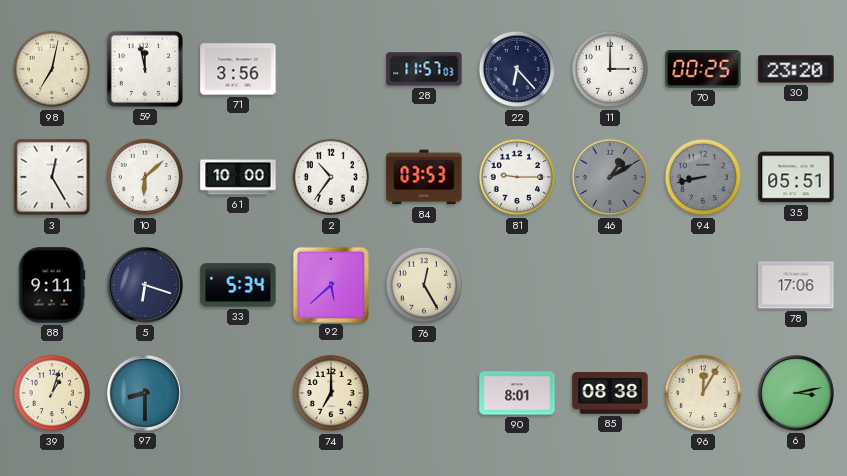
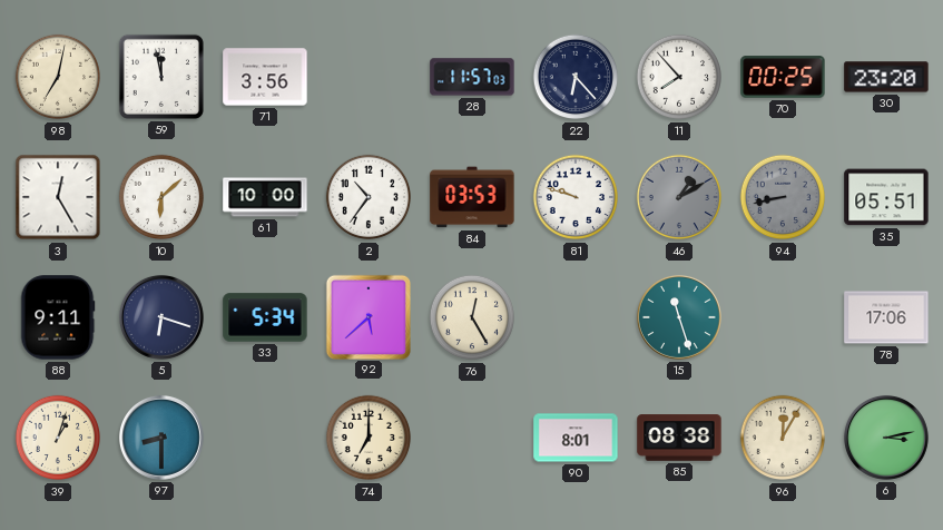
11: 3:00 -> 7:53
81: 9:15 -> 9:48
15: none -> 11:27
